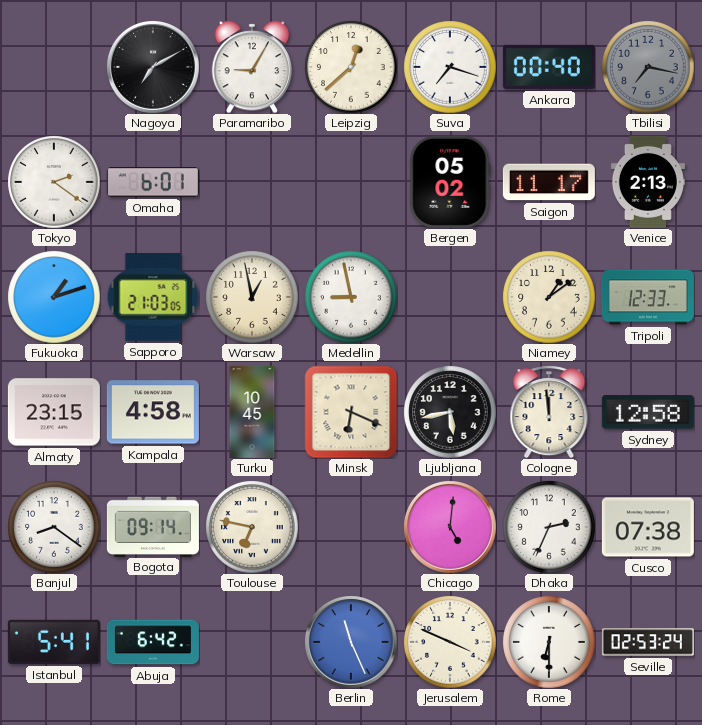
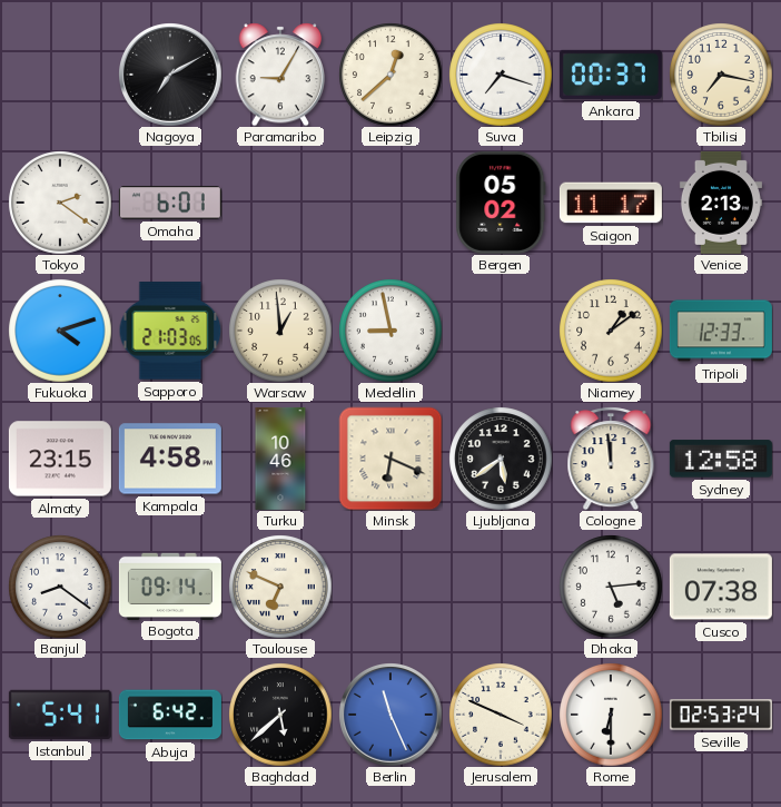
Ankara: 00:40 -> 00:37
Tbilisi dial: grey -> cream
Fukuoka: 1:12 -> 4:12
Warsaw: 12:58 -> 12:59
Turku: 10:45 -> 10:46
Ljubljana: 5:43 -> 5:39
Toulouse: 6:47 -> 6:49
Chicago: 5:01 -> none
Dhaka: 2:34 -> 5:14
Baghdad: none -> 5:38
